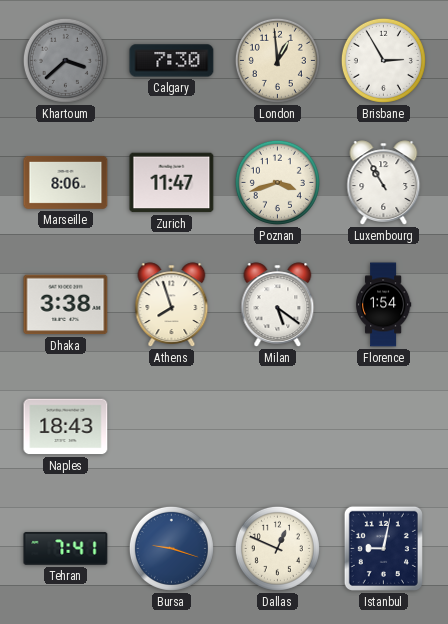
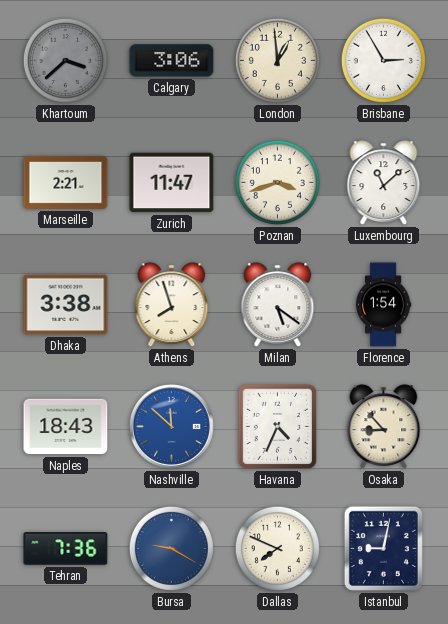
Calgary: 7:30 -> 3:06
Marseille: 8:06 -> 2:21
Luxembourg: 10:55 -> 11:08
Nashville: none -> 11:52
Havana: none -> 4:34
Osaka: none -> 8:53
Tehran: 7:41 -> 7:36
Bursa: 9:18 -> 9:20
Dallas: 12:49 -> 7:49
